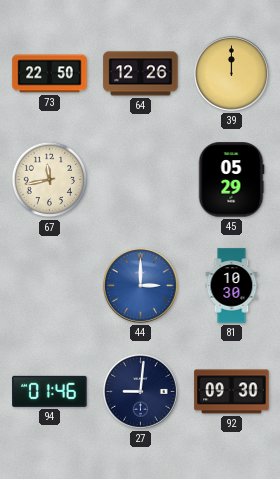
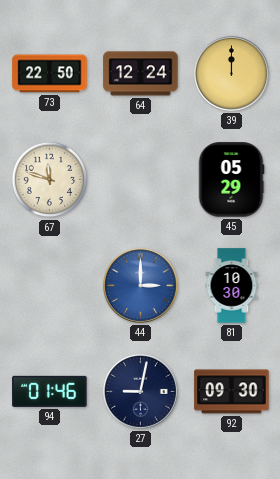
64: 12:26 -> 12:24
67: 11:43 -> 11:48
27: 9:01 -> 9:02
